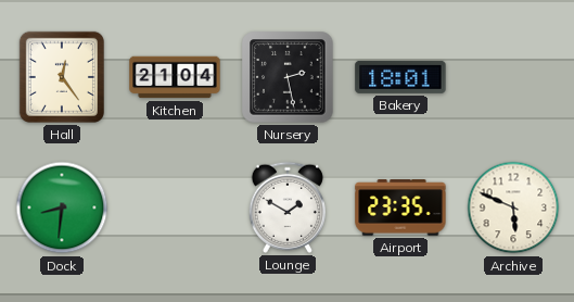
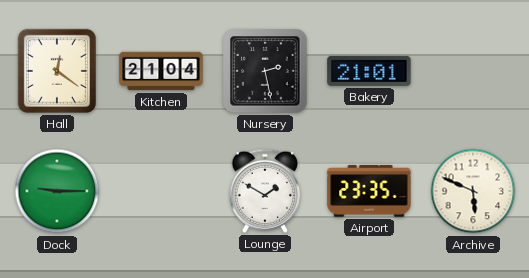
Hall: 12:24 -> 12:21
Bakery: 18:01 -> 21:01
Dock: 8:31 -> 9:15
